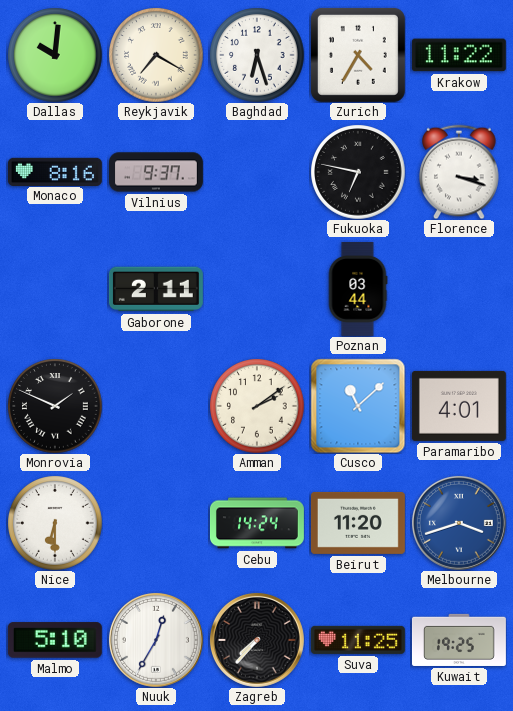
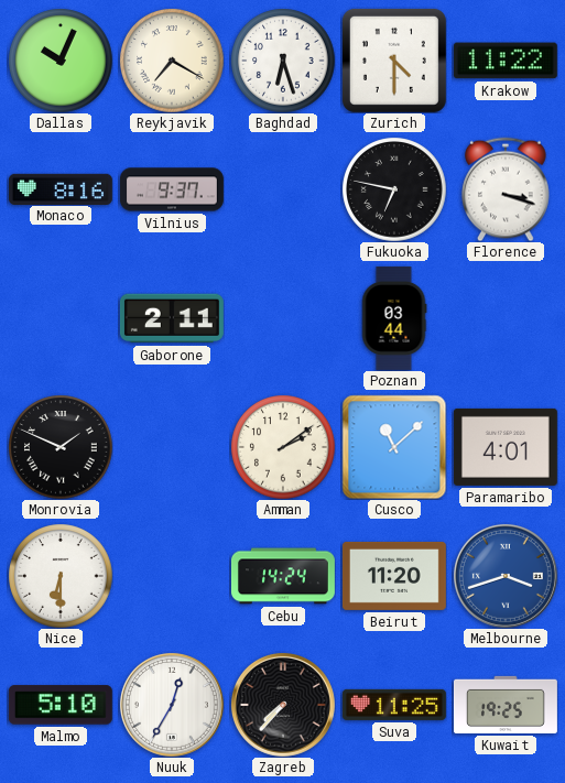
Dallas: 10:01 -> 10:04
Zurich: 4:35 -> 4:30
